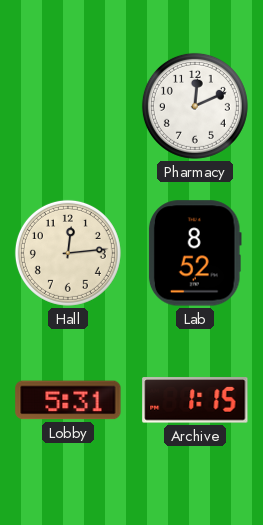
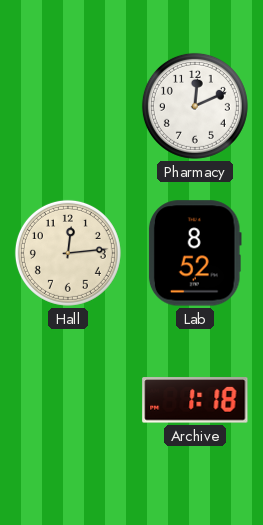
Lobby: 5:31 -> none
Archive: 1:15 -> 1:18
